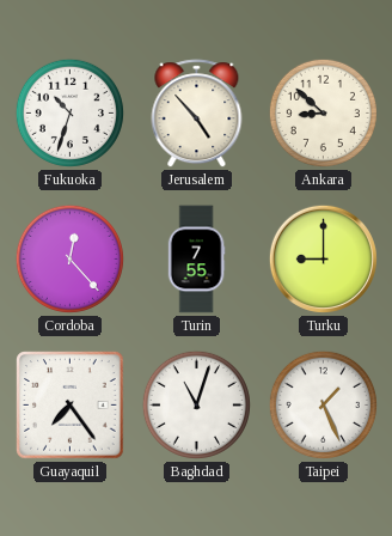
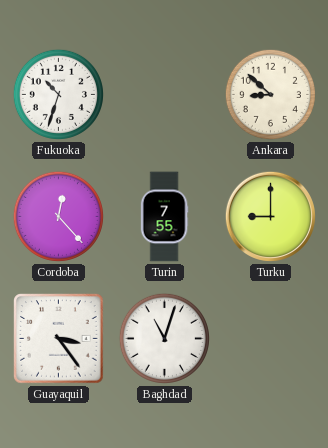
Jerusalem: 4:53 -> none
Guayaquil: 7:24 -> 3:24
Taipei: 1:26 -> none
